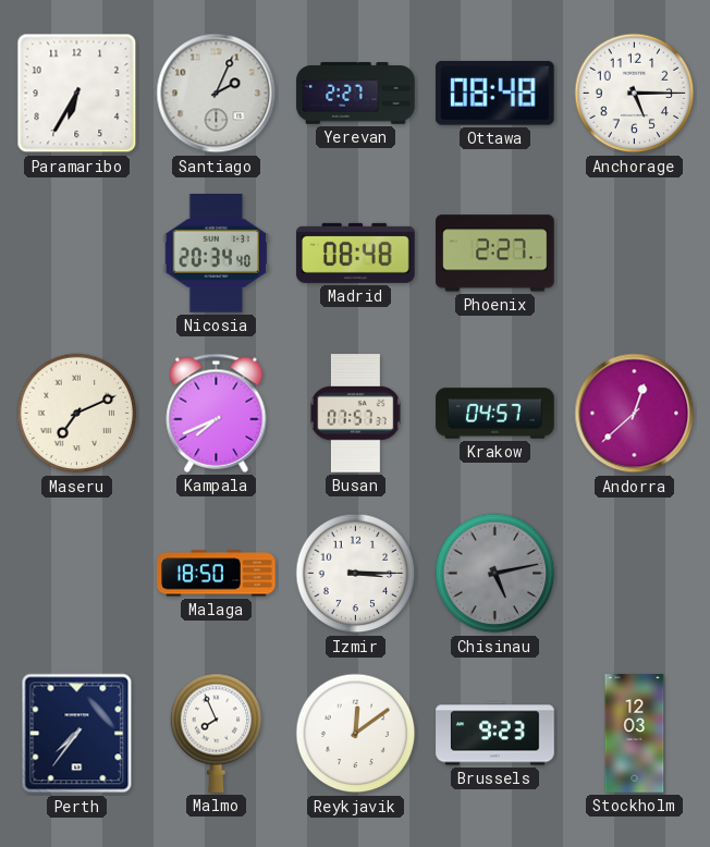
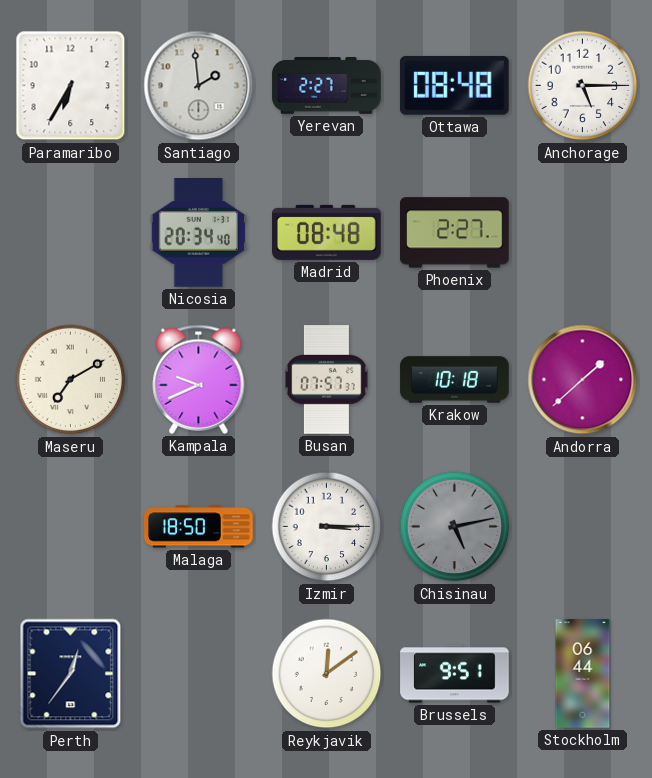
Santiago: 2:04 -> 1:59
Maseru: 7:11 -> 7:10
Kampala: 7:41 -> 9:41
Krakow: 04:57 -> 10:18
Andorra: 12:38 -> 1:38
Perth: 7:36 -> 12:36
Malmo: 7:56 -> none
Brussels: 9:23 -> 9:51
Stockholm: 12:03 -> 06:44
